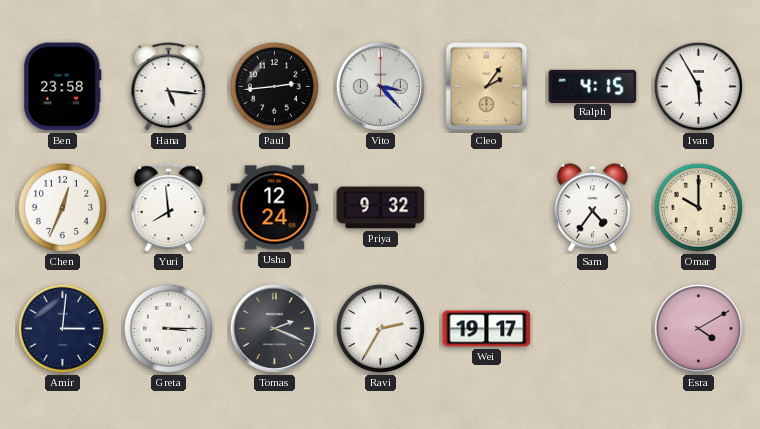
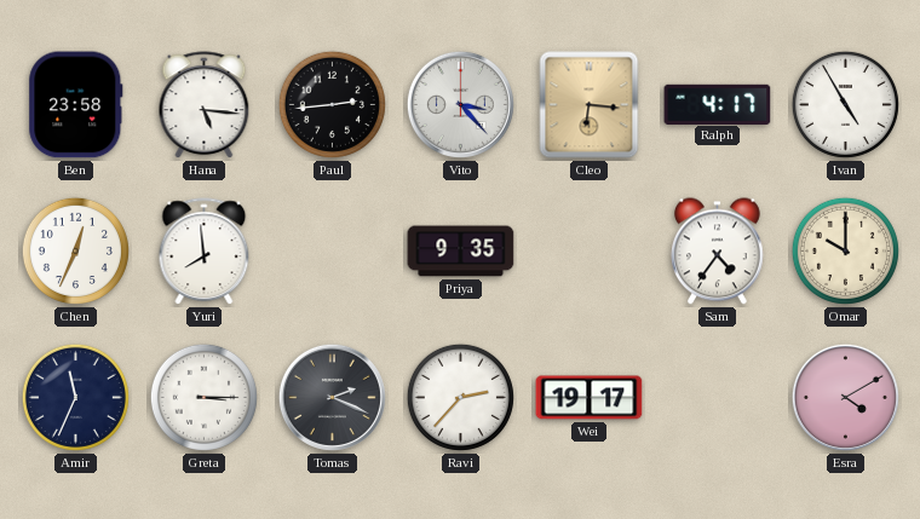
Cleo: 2:06 -> 6:16
Ralph: 4:15 -> 4:17
Ivan: 5:55 -> 4:55
Usha: 12:24 -> none
Priya: 9:32 -> 9:35
Amir: 3:01 -> 11:34
Ravi: 2:35 -> 2:37
